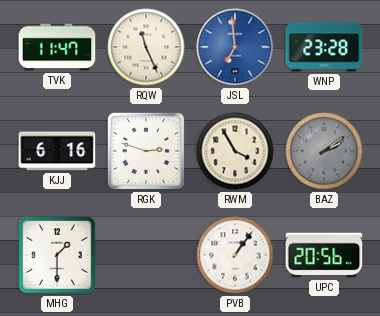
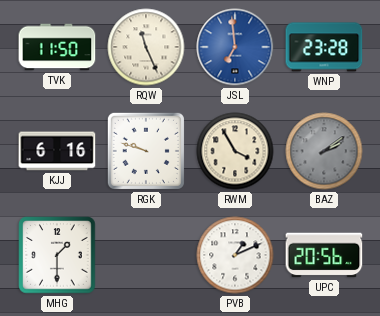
TVK: 11:47 -> 11:50
RGK: 2:48 -> 9:48
PVB: 1:06 -> 1:11
